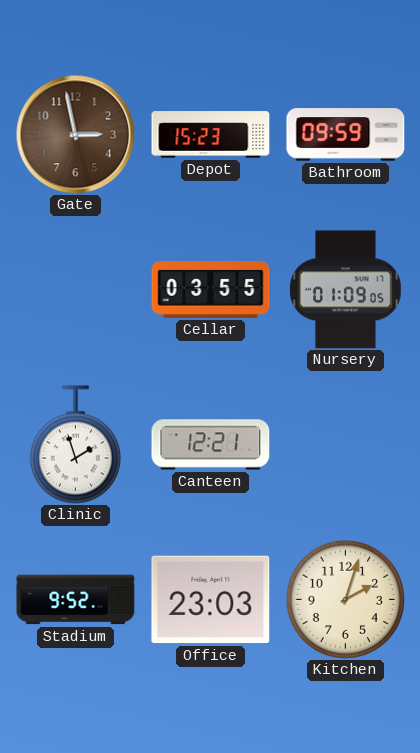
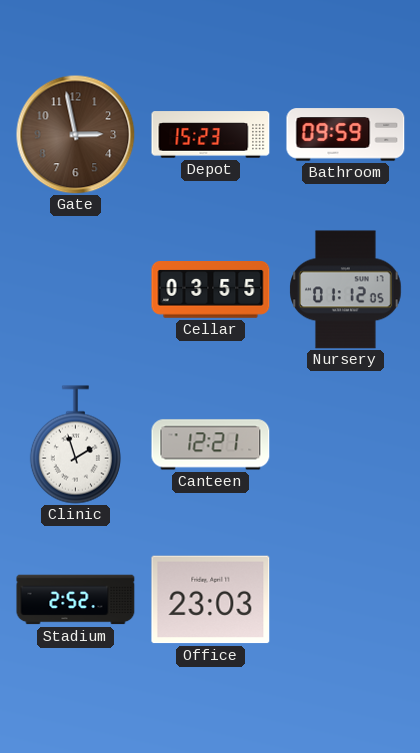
Nursery: 01:09 -> 01:12
Stadium: 9:52 -> 2:52
Kitchen: 2:03 -> none
